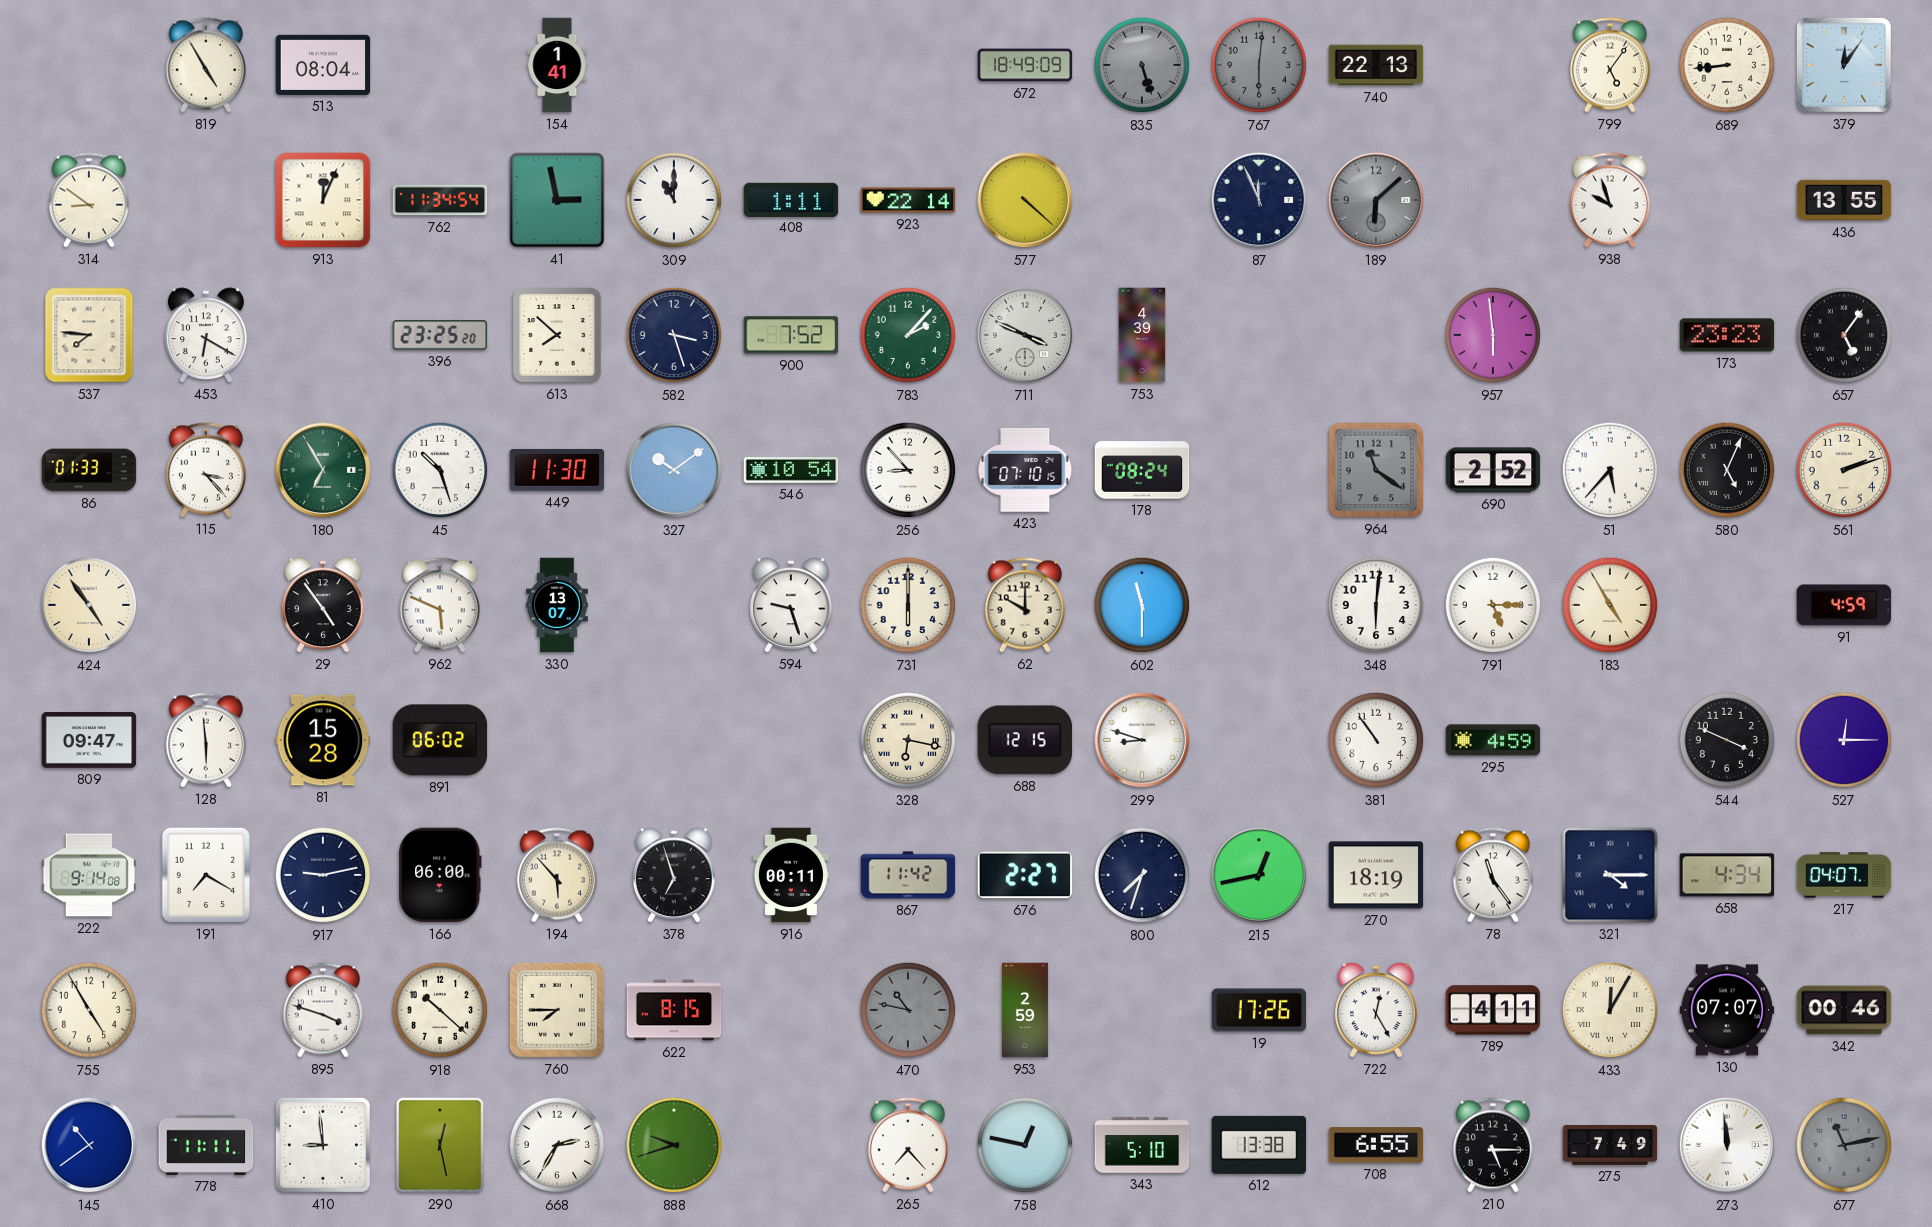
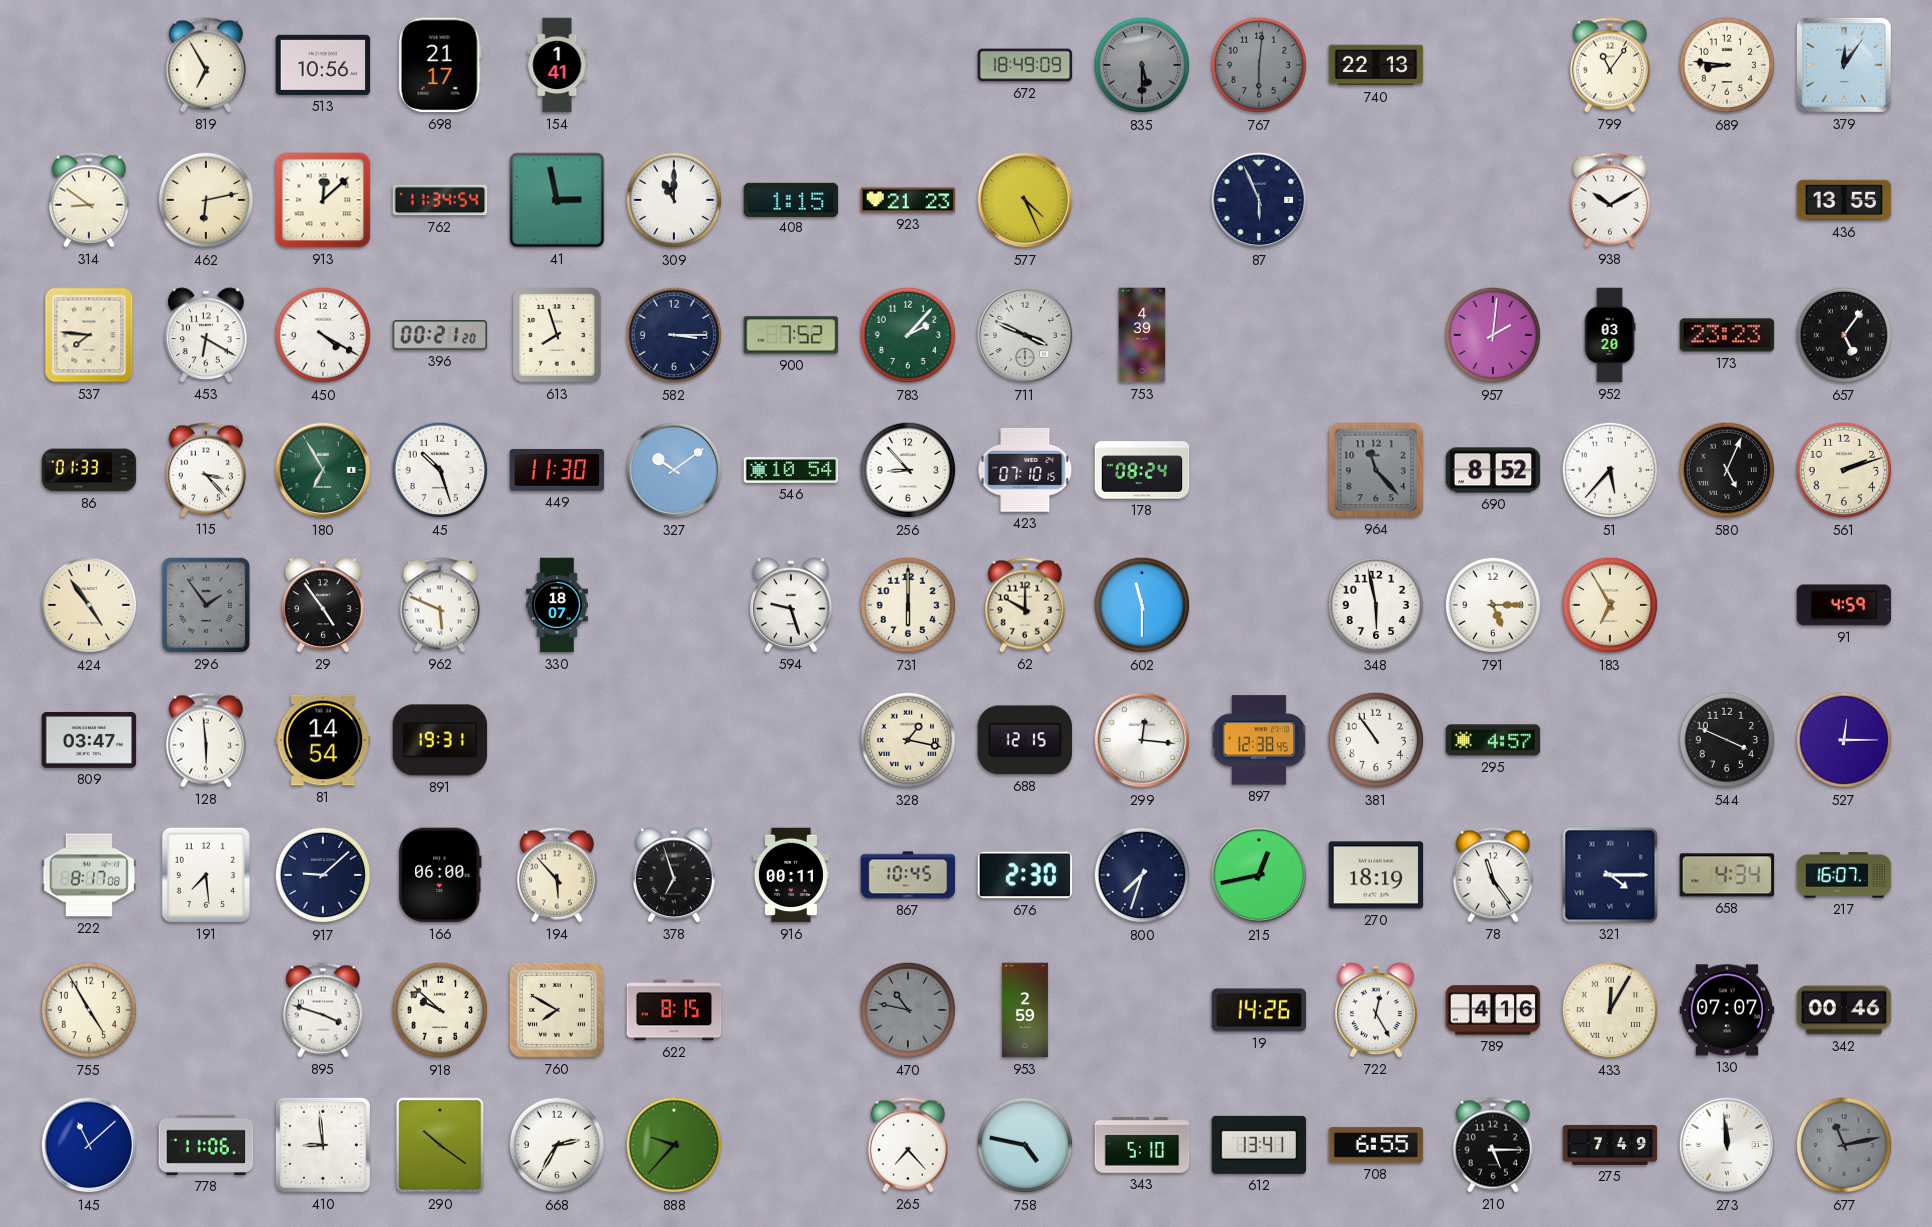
819: 4:55 -> 6:55
513: 08:04 -> 10:56
698: none -> 21:17
835: 5:27 -> 5:30
799: 5:06 -> 11:06
689: 8:44 -> 8:46
462: none -> 6:13
913: 12:04 -> 12:08
408: 1:11 -> 1:15
923: 22:14 -> 21:23
577: 4:22 -> 4:26
87: 11:56 -> 5:56
189: 6:08 -> none
938: 9:57 -> 10:10
450: none -> 4:20
396: 23:25 -> 00:21
613: 7:52 -> 7:57
582: 3:27 -> 3:15
957: 5:59 -> 2:01
952: none -> 03:20
964: 11:21 -> 11:23
690: 2:52 -> 8:52
296: none -> 1:54
330: 13:07 -> 18:07
348: 6:01 -> 5:58
183: 4:55 -> 6:55
809: 09:47 -> 03:47
81: 15:28 -> 14:54
891: 06:02 -> 19:31
328: 6:17 -> 1:17
299: 8:48 -> 12:16
897: none -> 12:38
295: 4:59 -> 4:57
222: 9:14 -> 8:17
191: 7:20 -> 7:29
917: 9:13 -> 9:08
867: 11:42 -> 10:45
676: 2:27 -> 2:30
217: 04:07 -> 16:07
918: 10:22 -> 9:52
760: 7:45 -> 7:50
19: 17:26 -> 14:26
789: 4:11 -> 4:16
145: 10:39 -> 11:08
778: 11:11 -> 11:06
290: 12:28 -> 10:21
888: 9:42 -> 9:37
758: 12:47 -> 4:47
612: 13:38 -> 13:41
